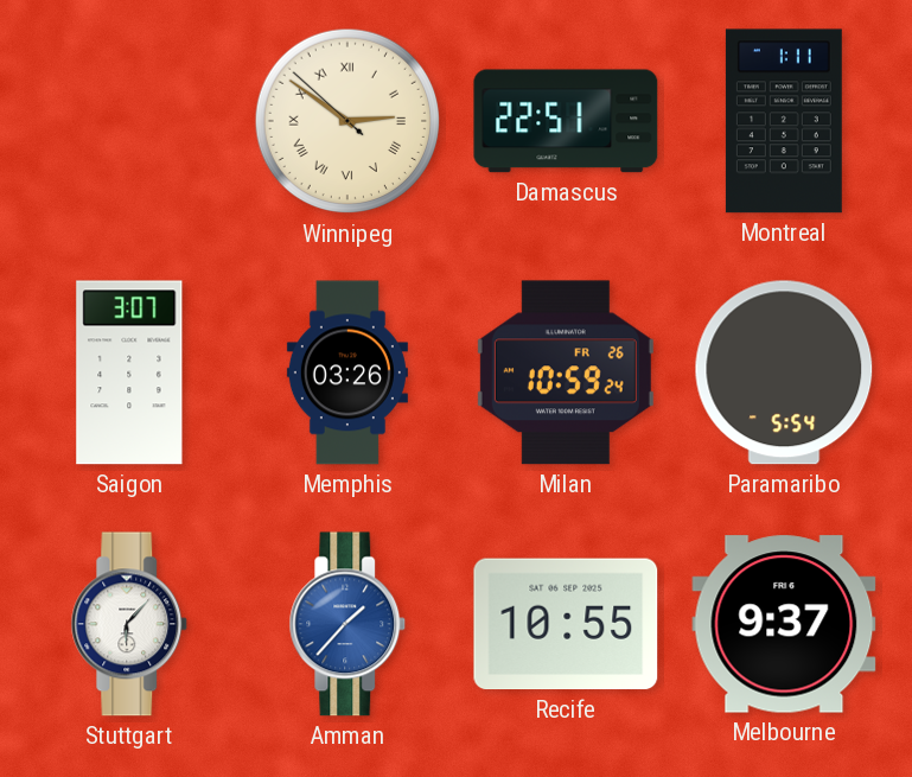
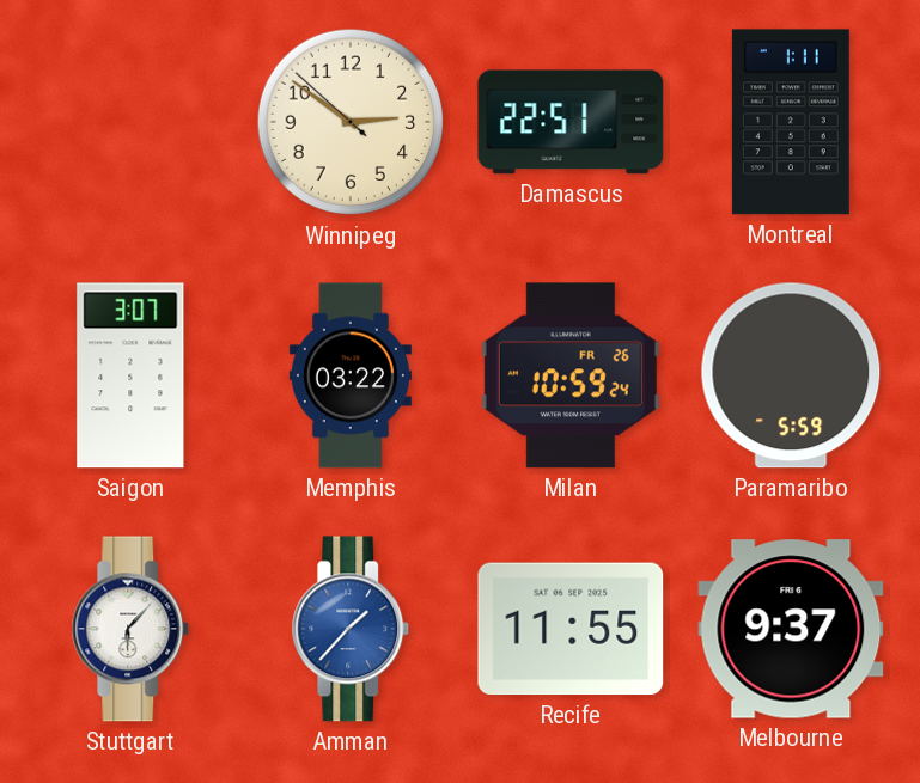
Winnipeg numerals: Roman -> Arabic
Memphis: 03:26 -> 03:22
Paramaribo: 5:54 -> 5:59
Recife: 10:55 -> 11:55
